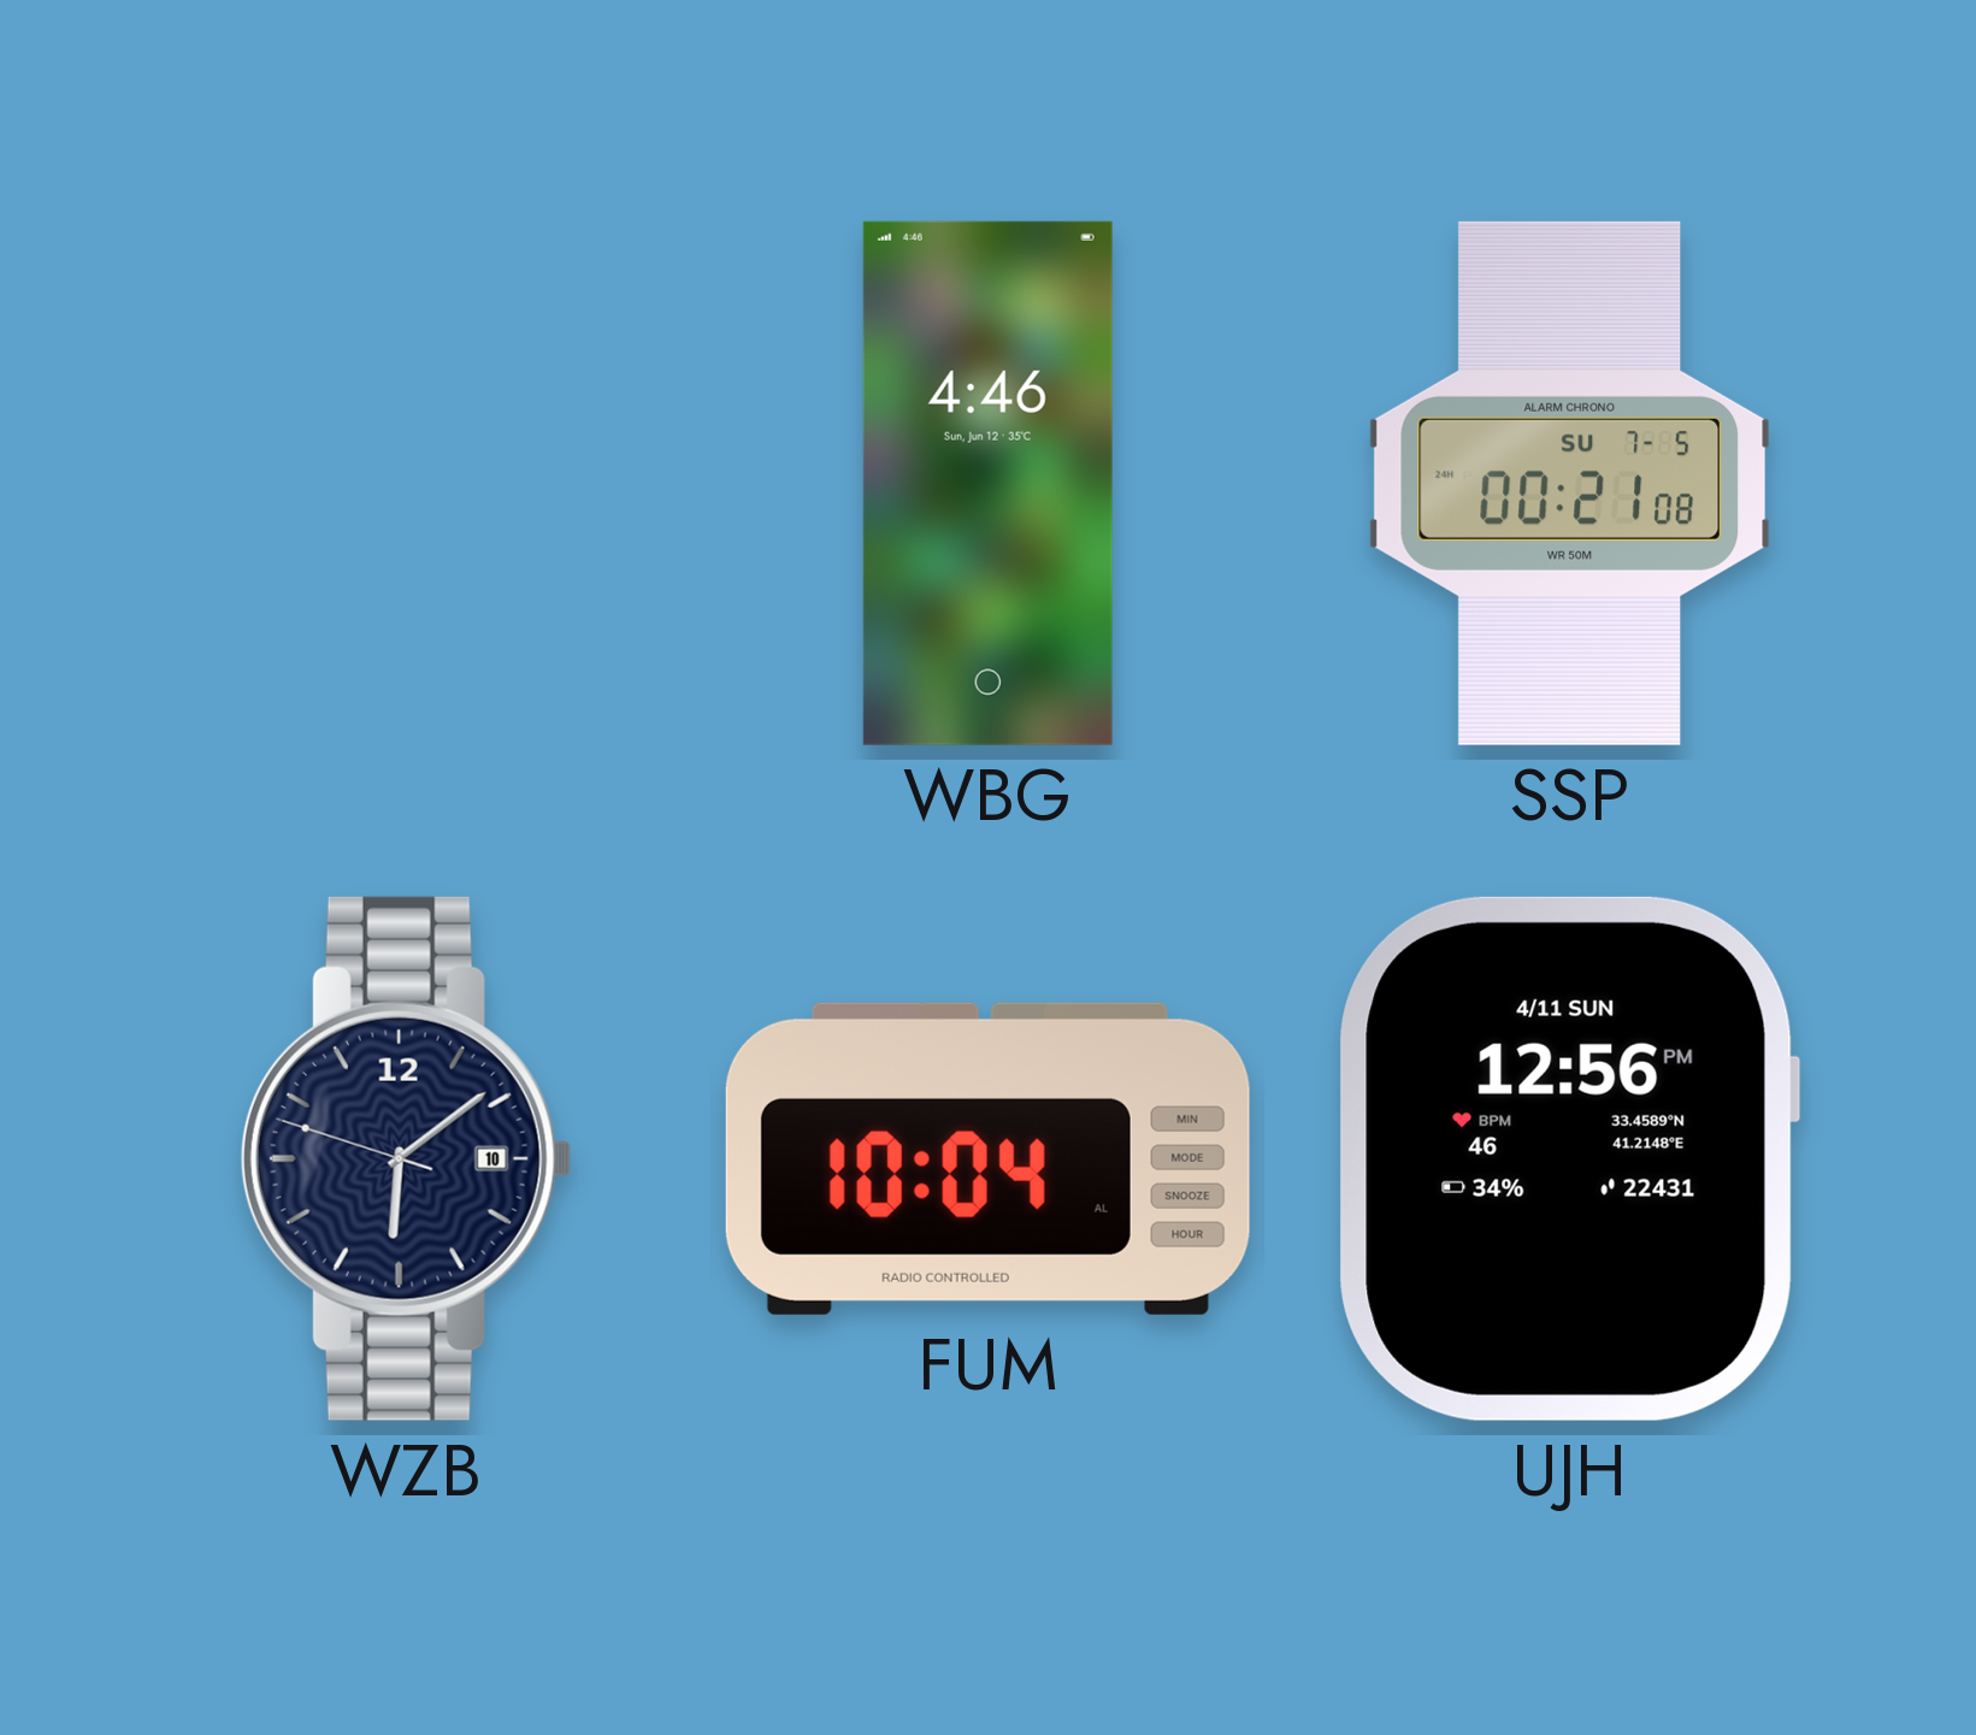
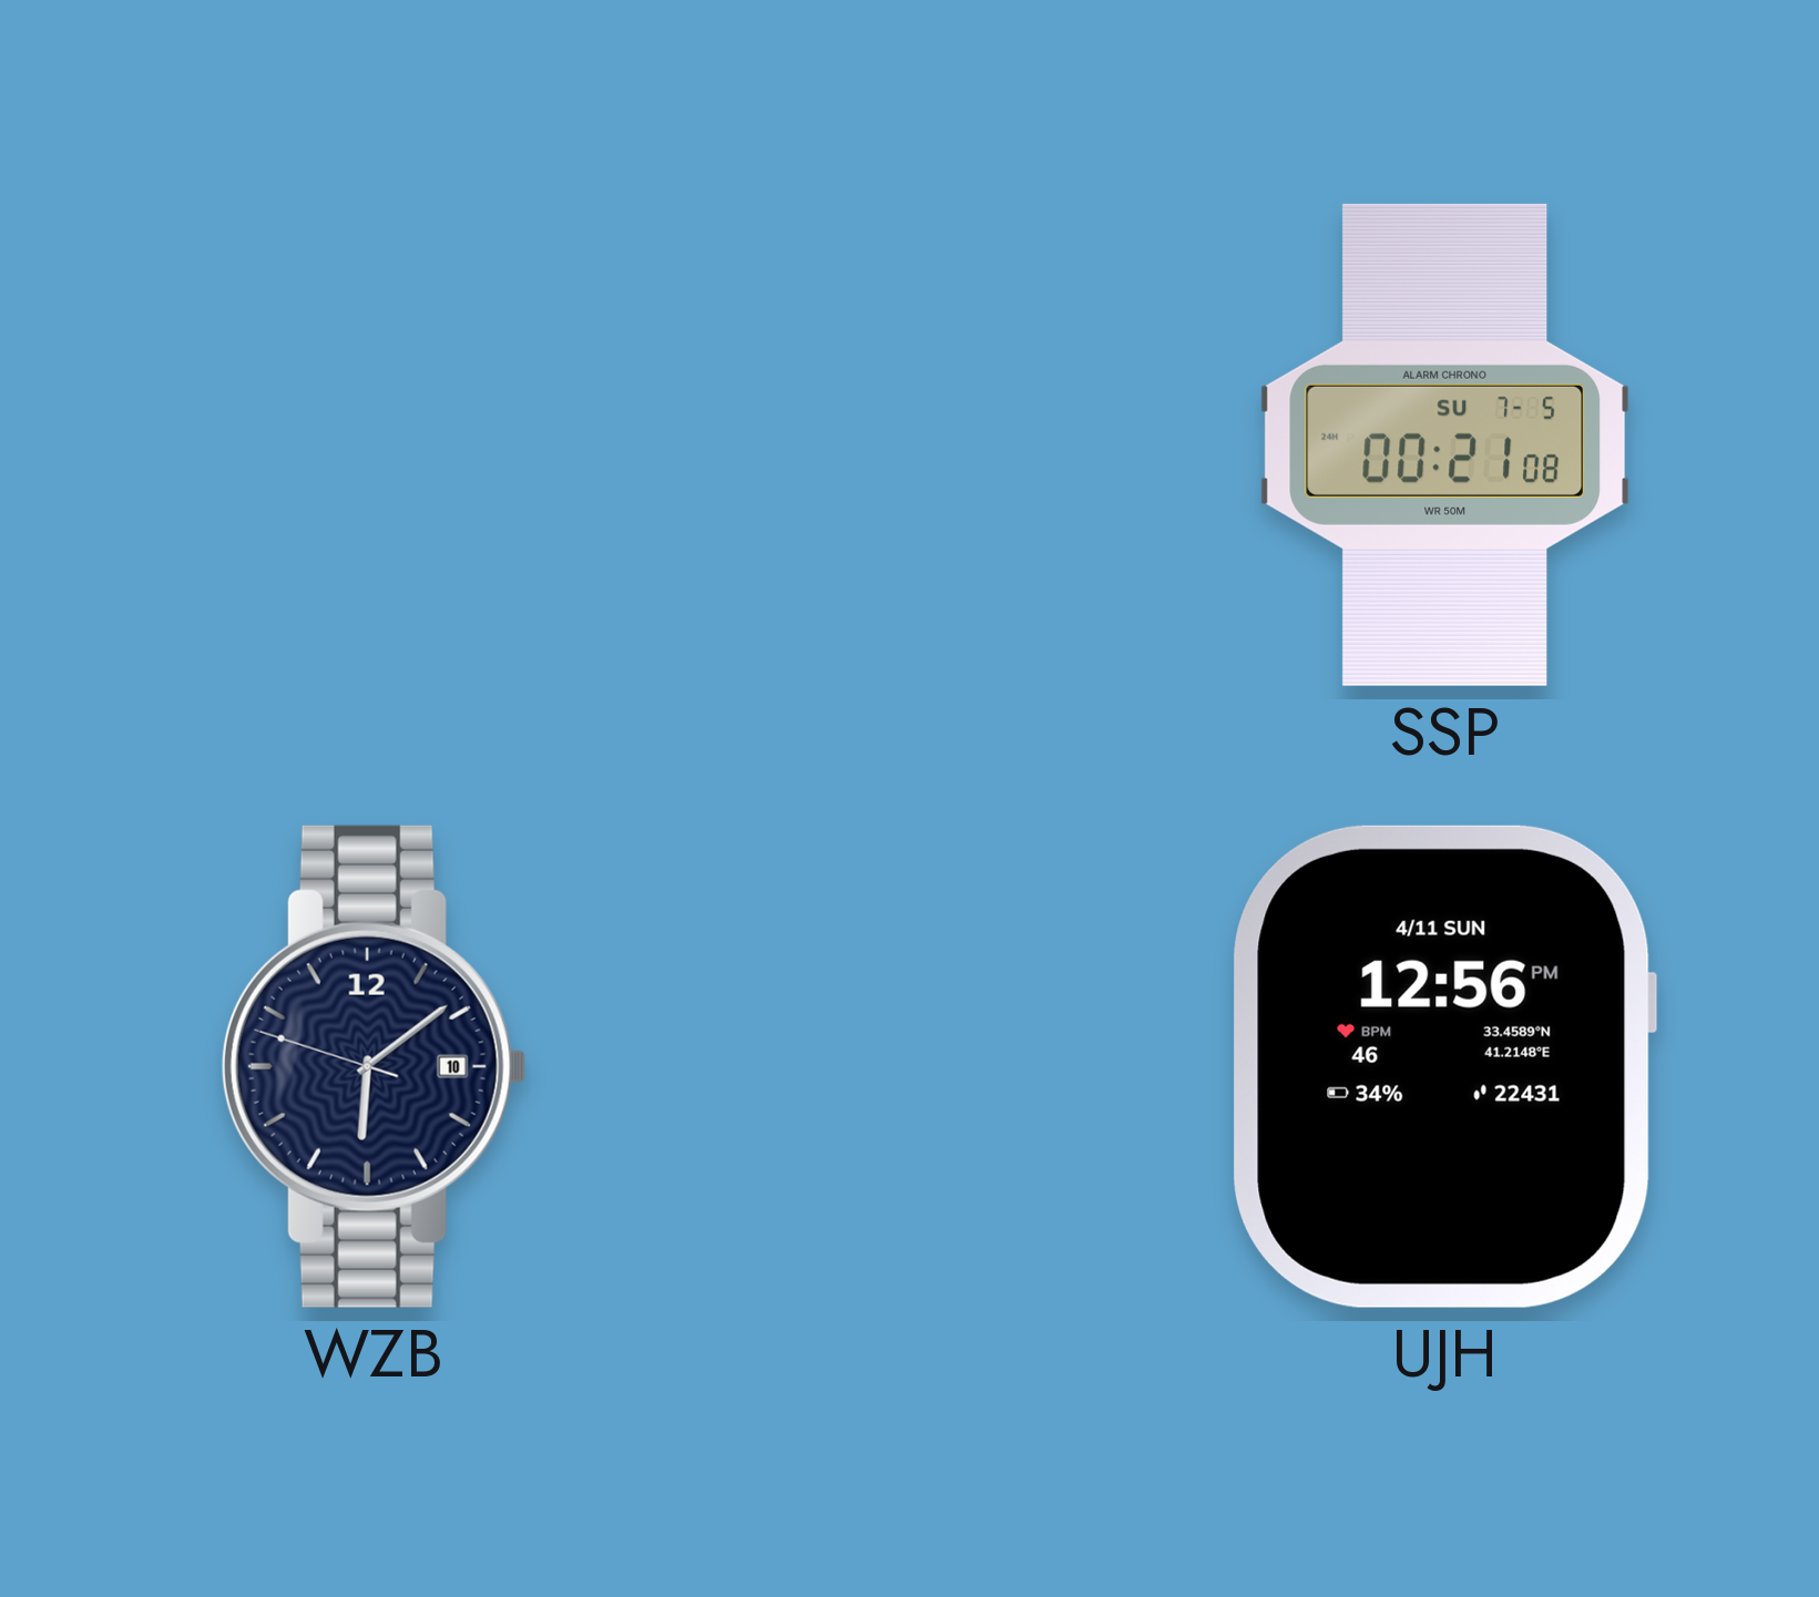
WBG: 4:46 -> none
FUM: 10:04 -> none
